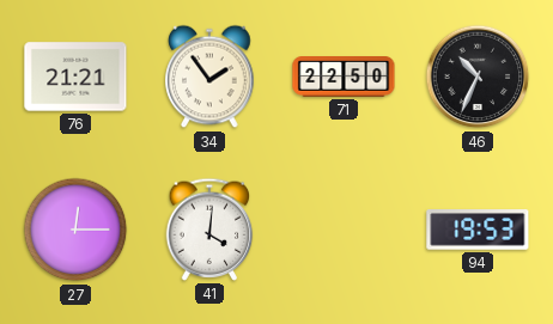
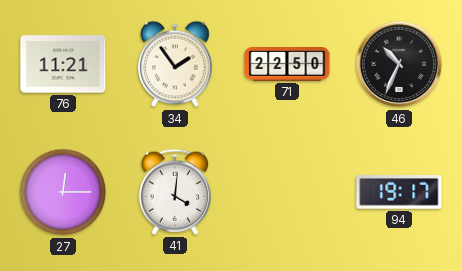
76: 21:21 -> 11:21
94: 19:53 -> 19:17
